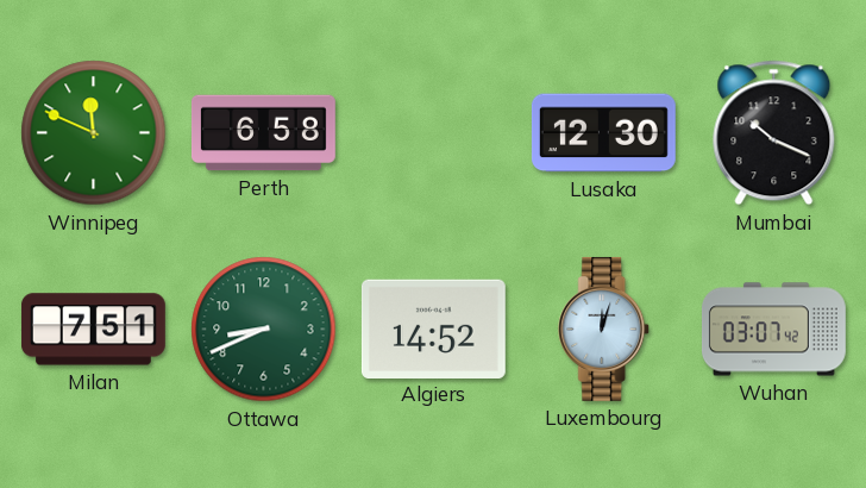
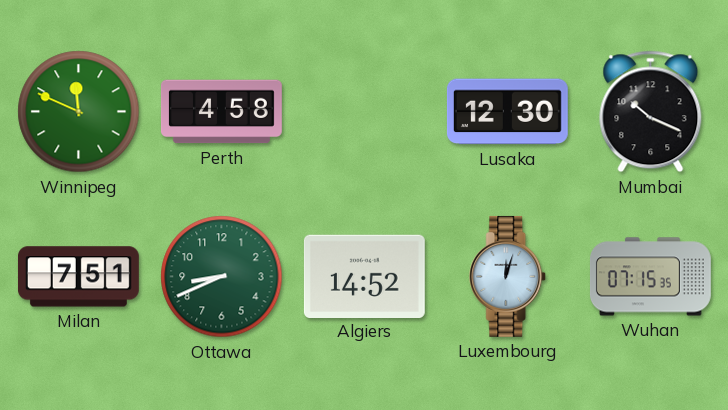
Perth: 6:58 -> 4:58
Wuhan: 03:07 -> 07:15
